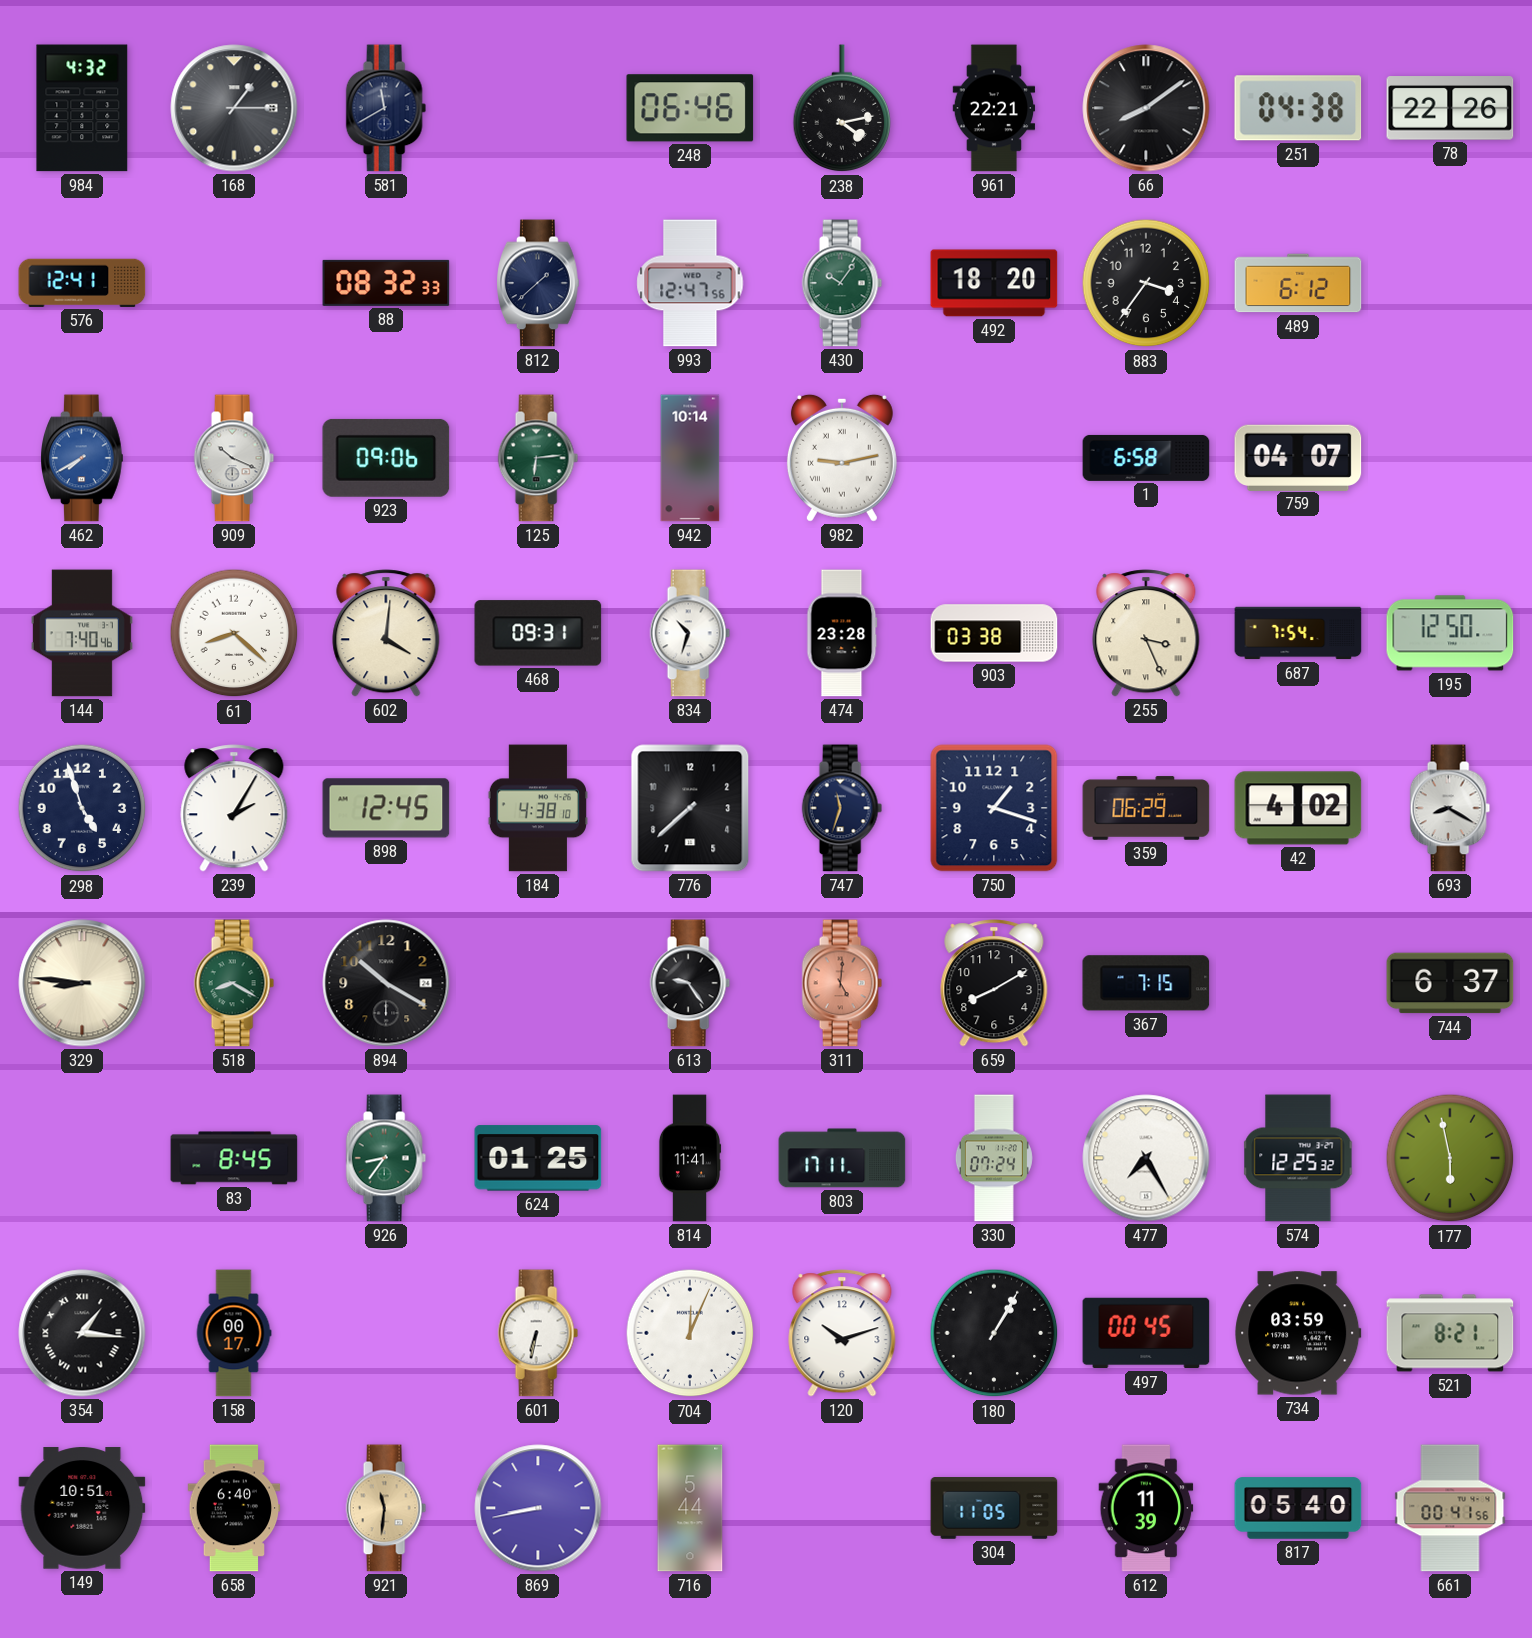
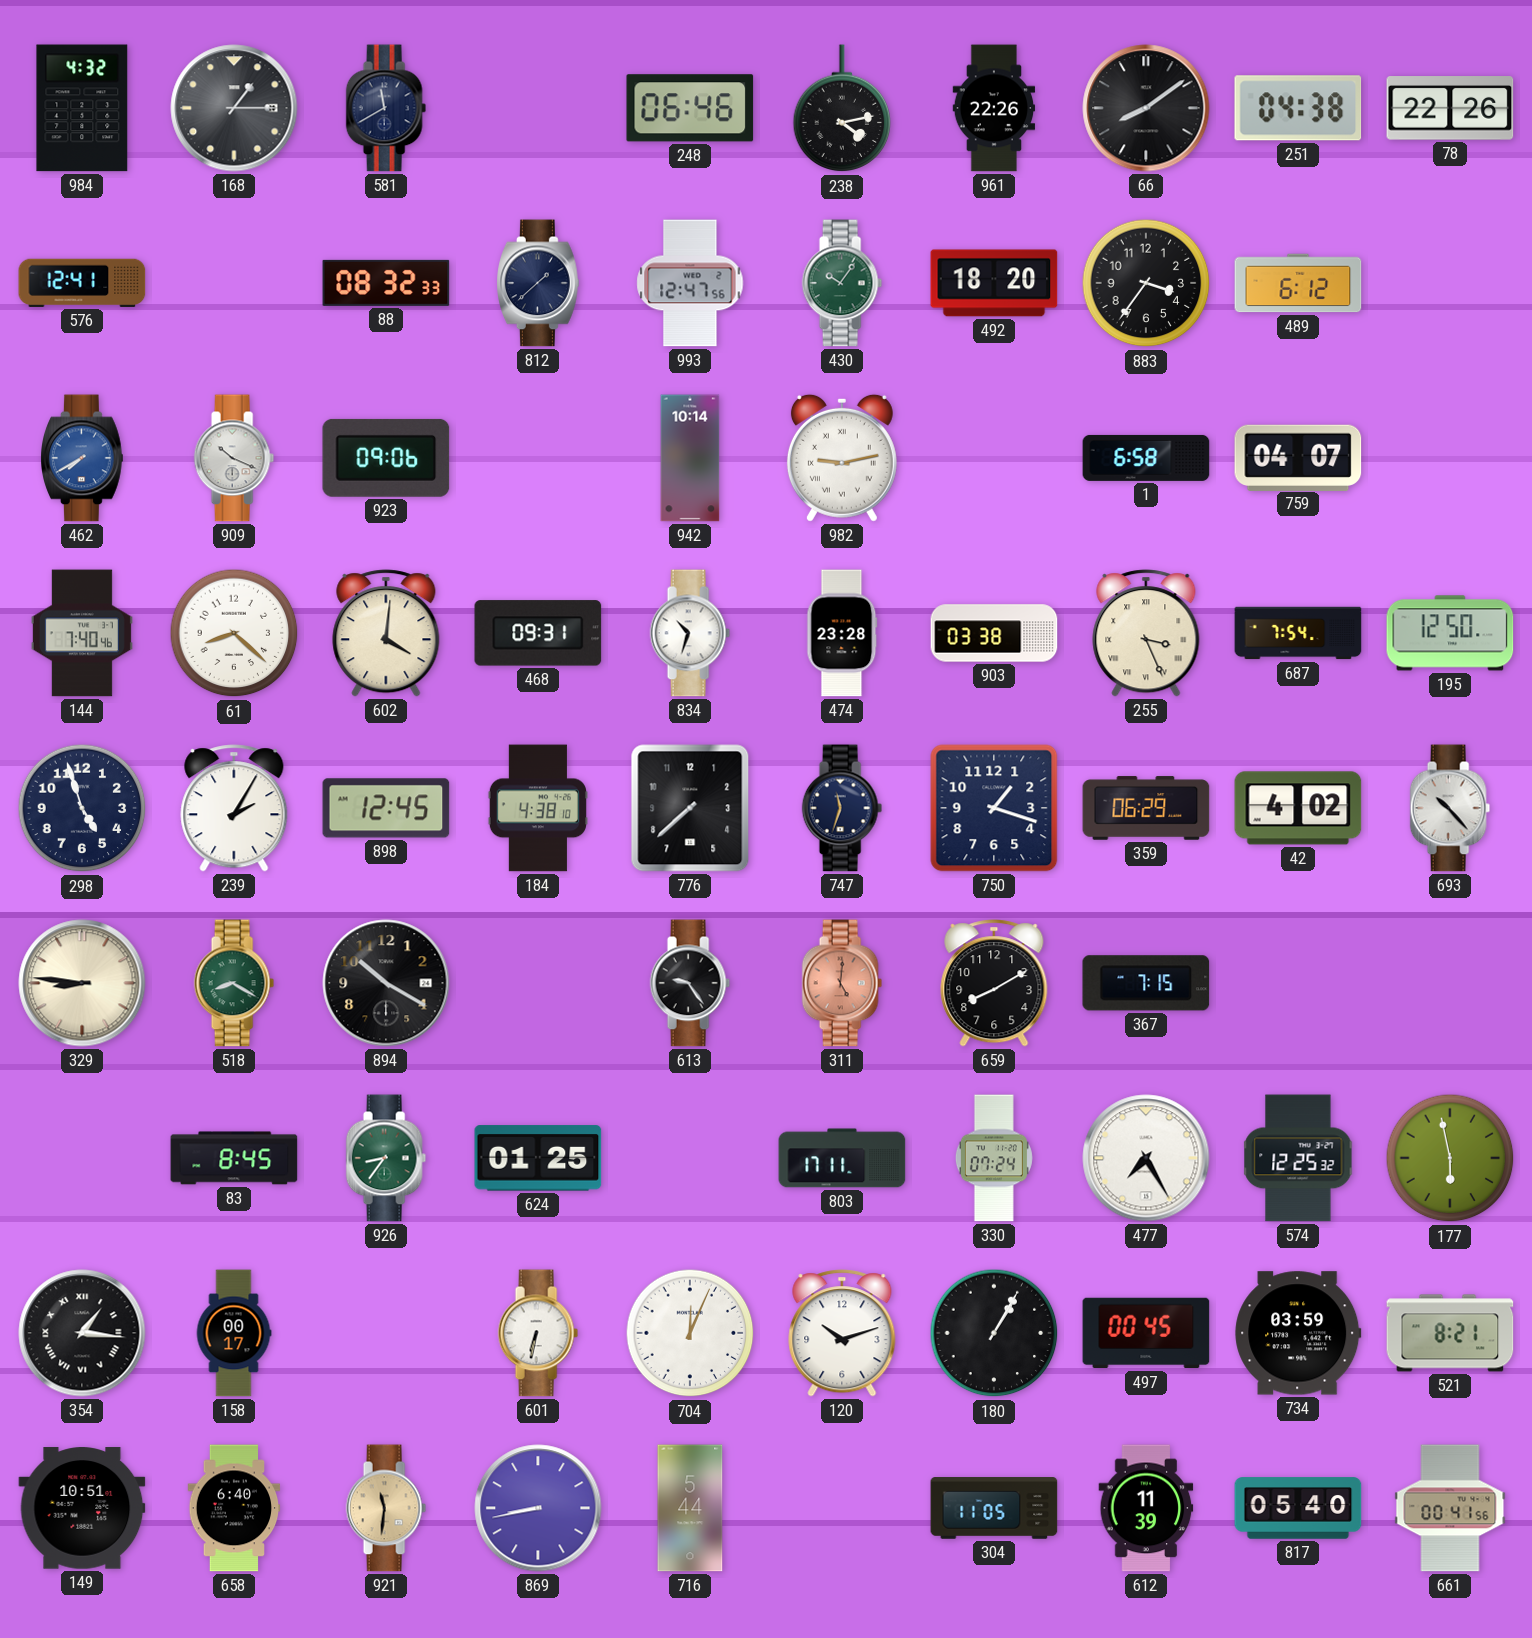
961: 22:21 -> 22:26
125: 6:14 -> none
693: 8:20 -> 10:23
744: 6:37 -> none
814: 11:41 -> none
